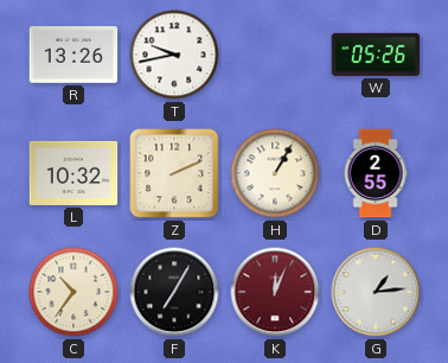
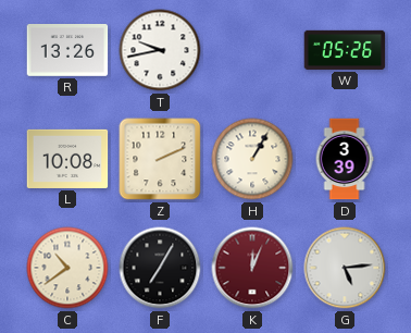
L: 10:32 -> 10:08
D: 2:55 -> 3:39
C: 10:36 -> 10:39
G: 1:14 -> 5:14
